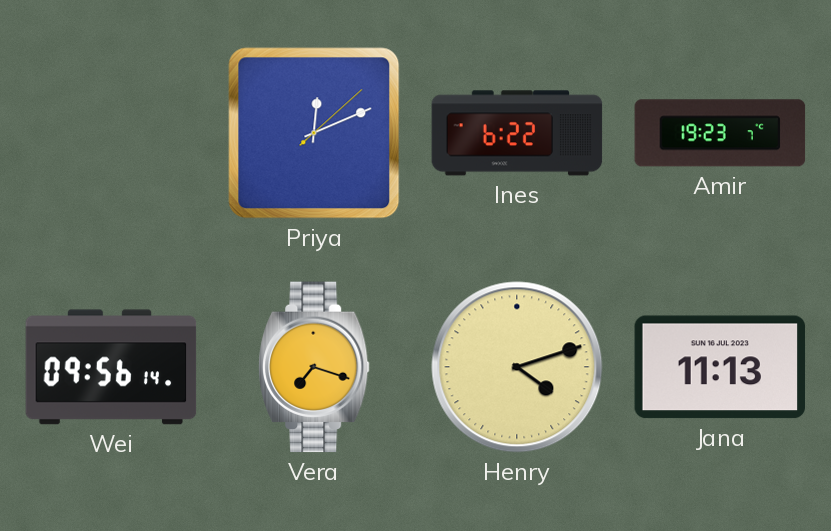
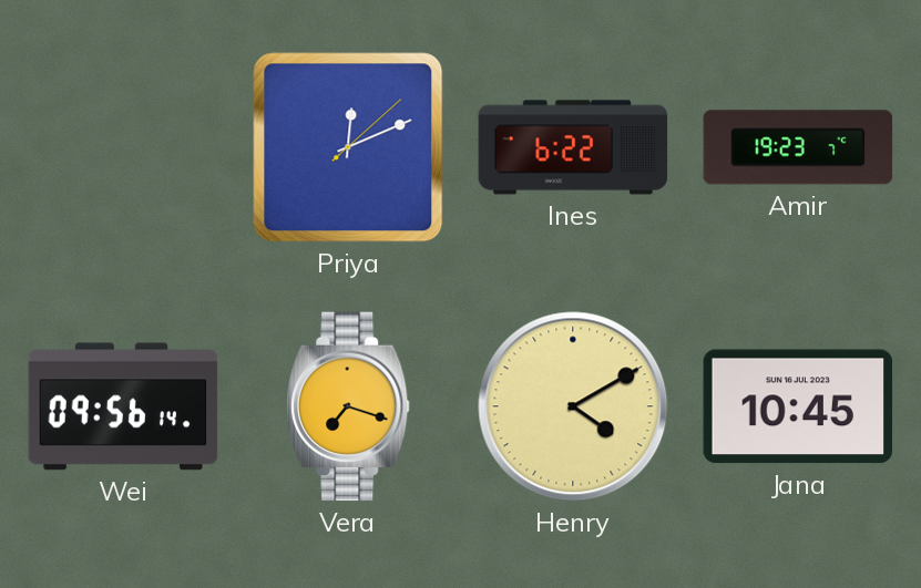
Henry: 4:12 -> 4:10
Jana: 11:13 -> 10:45
